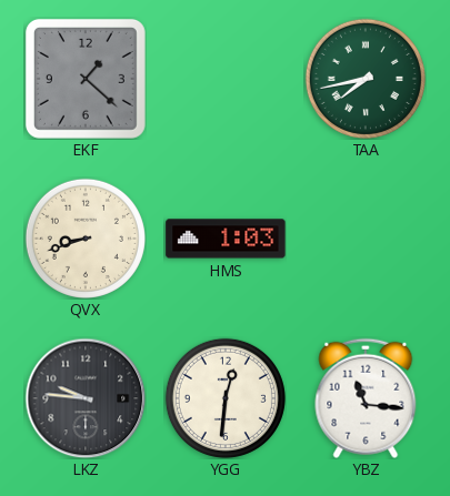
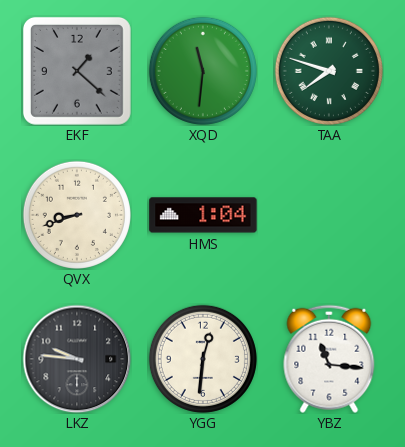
XQD: none -> 11:31
TAA: 7:43 -> 7:48
HMS: 1:03 -> 1:04
